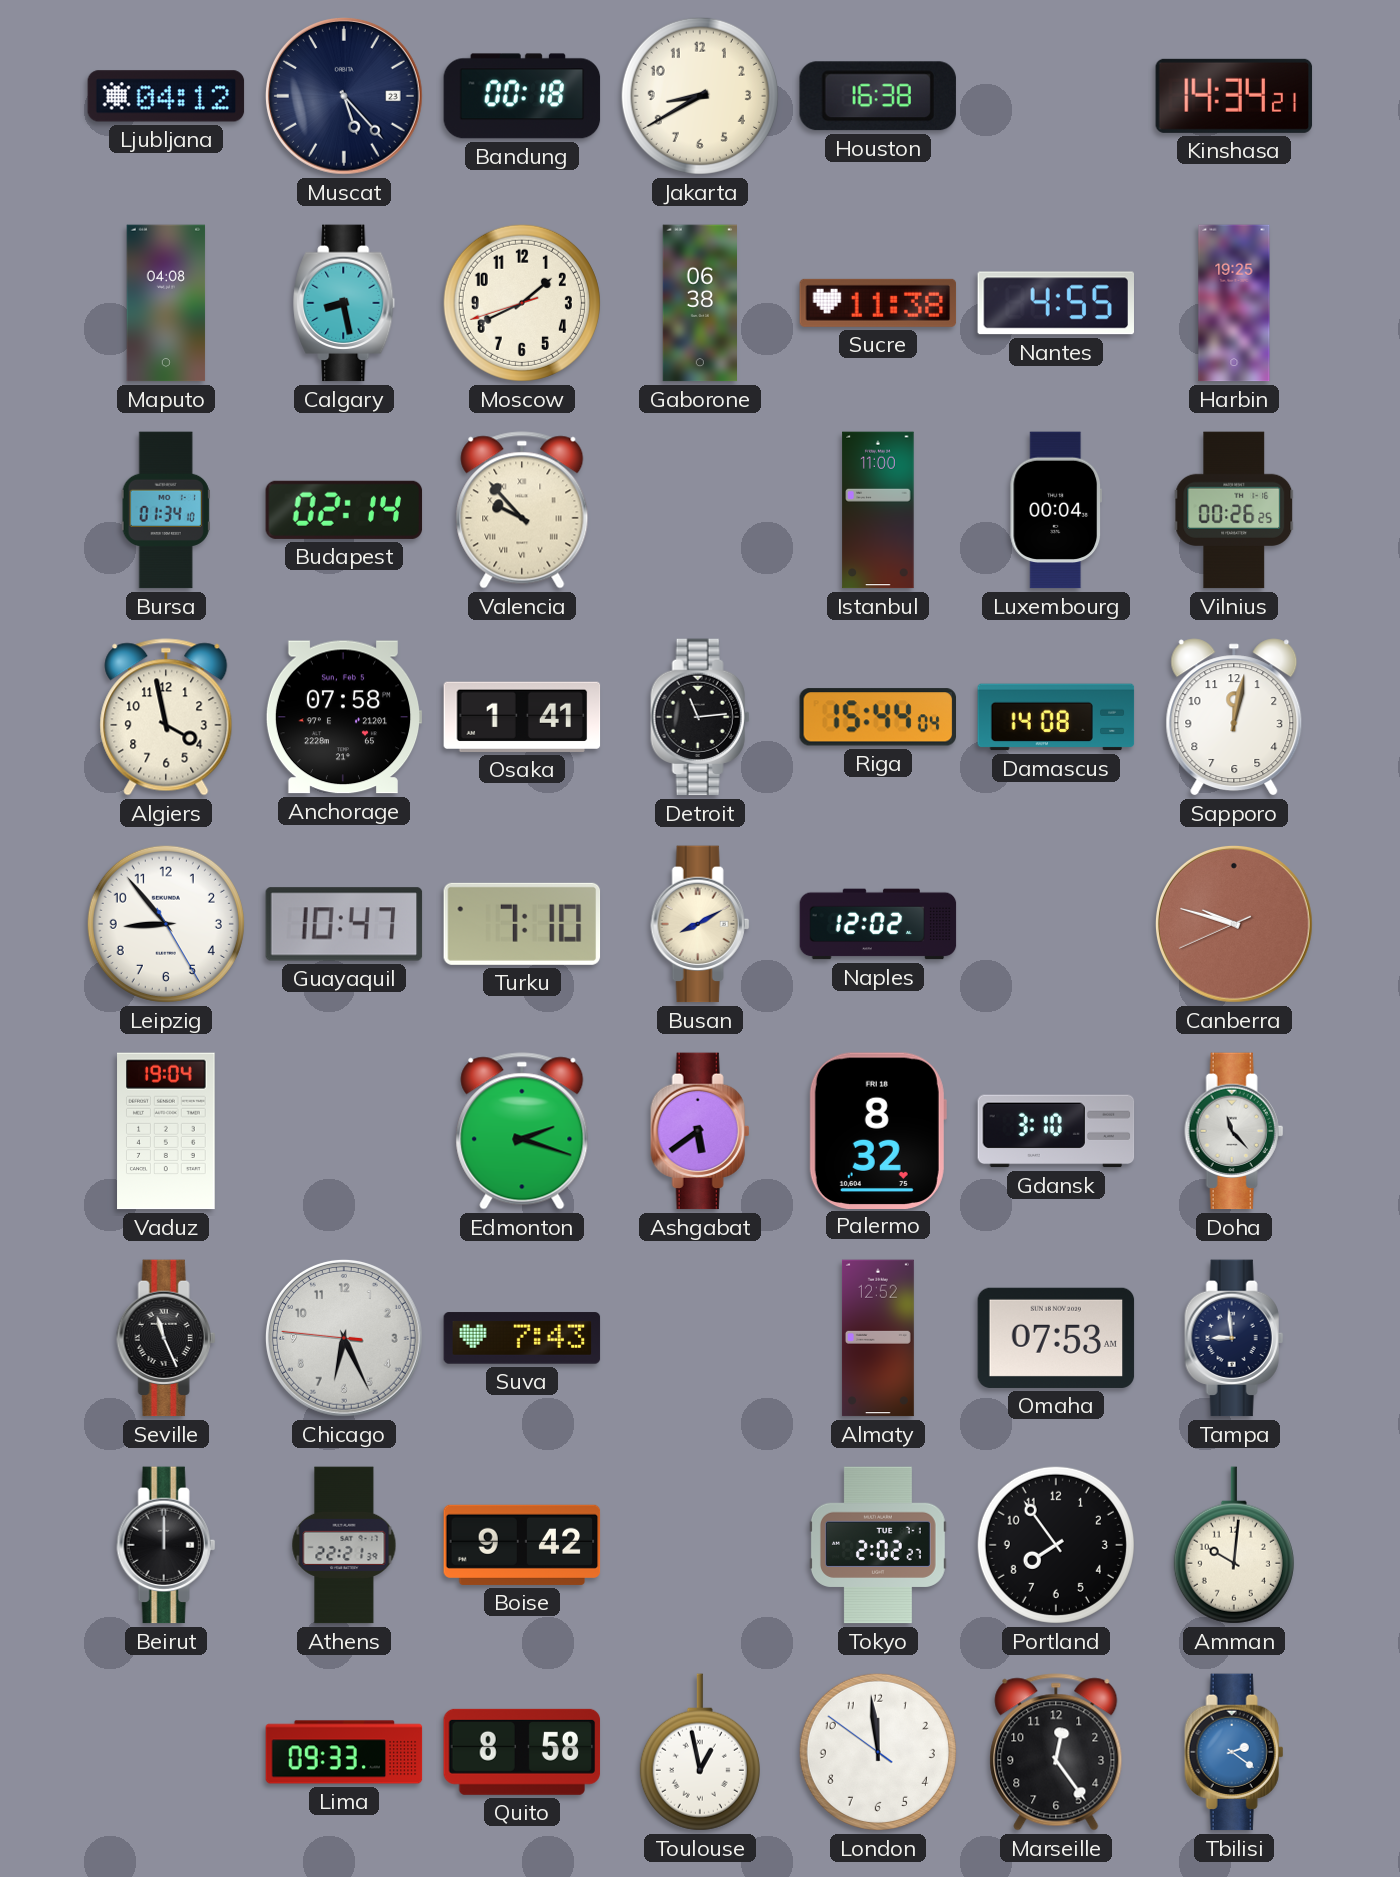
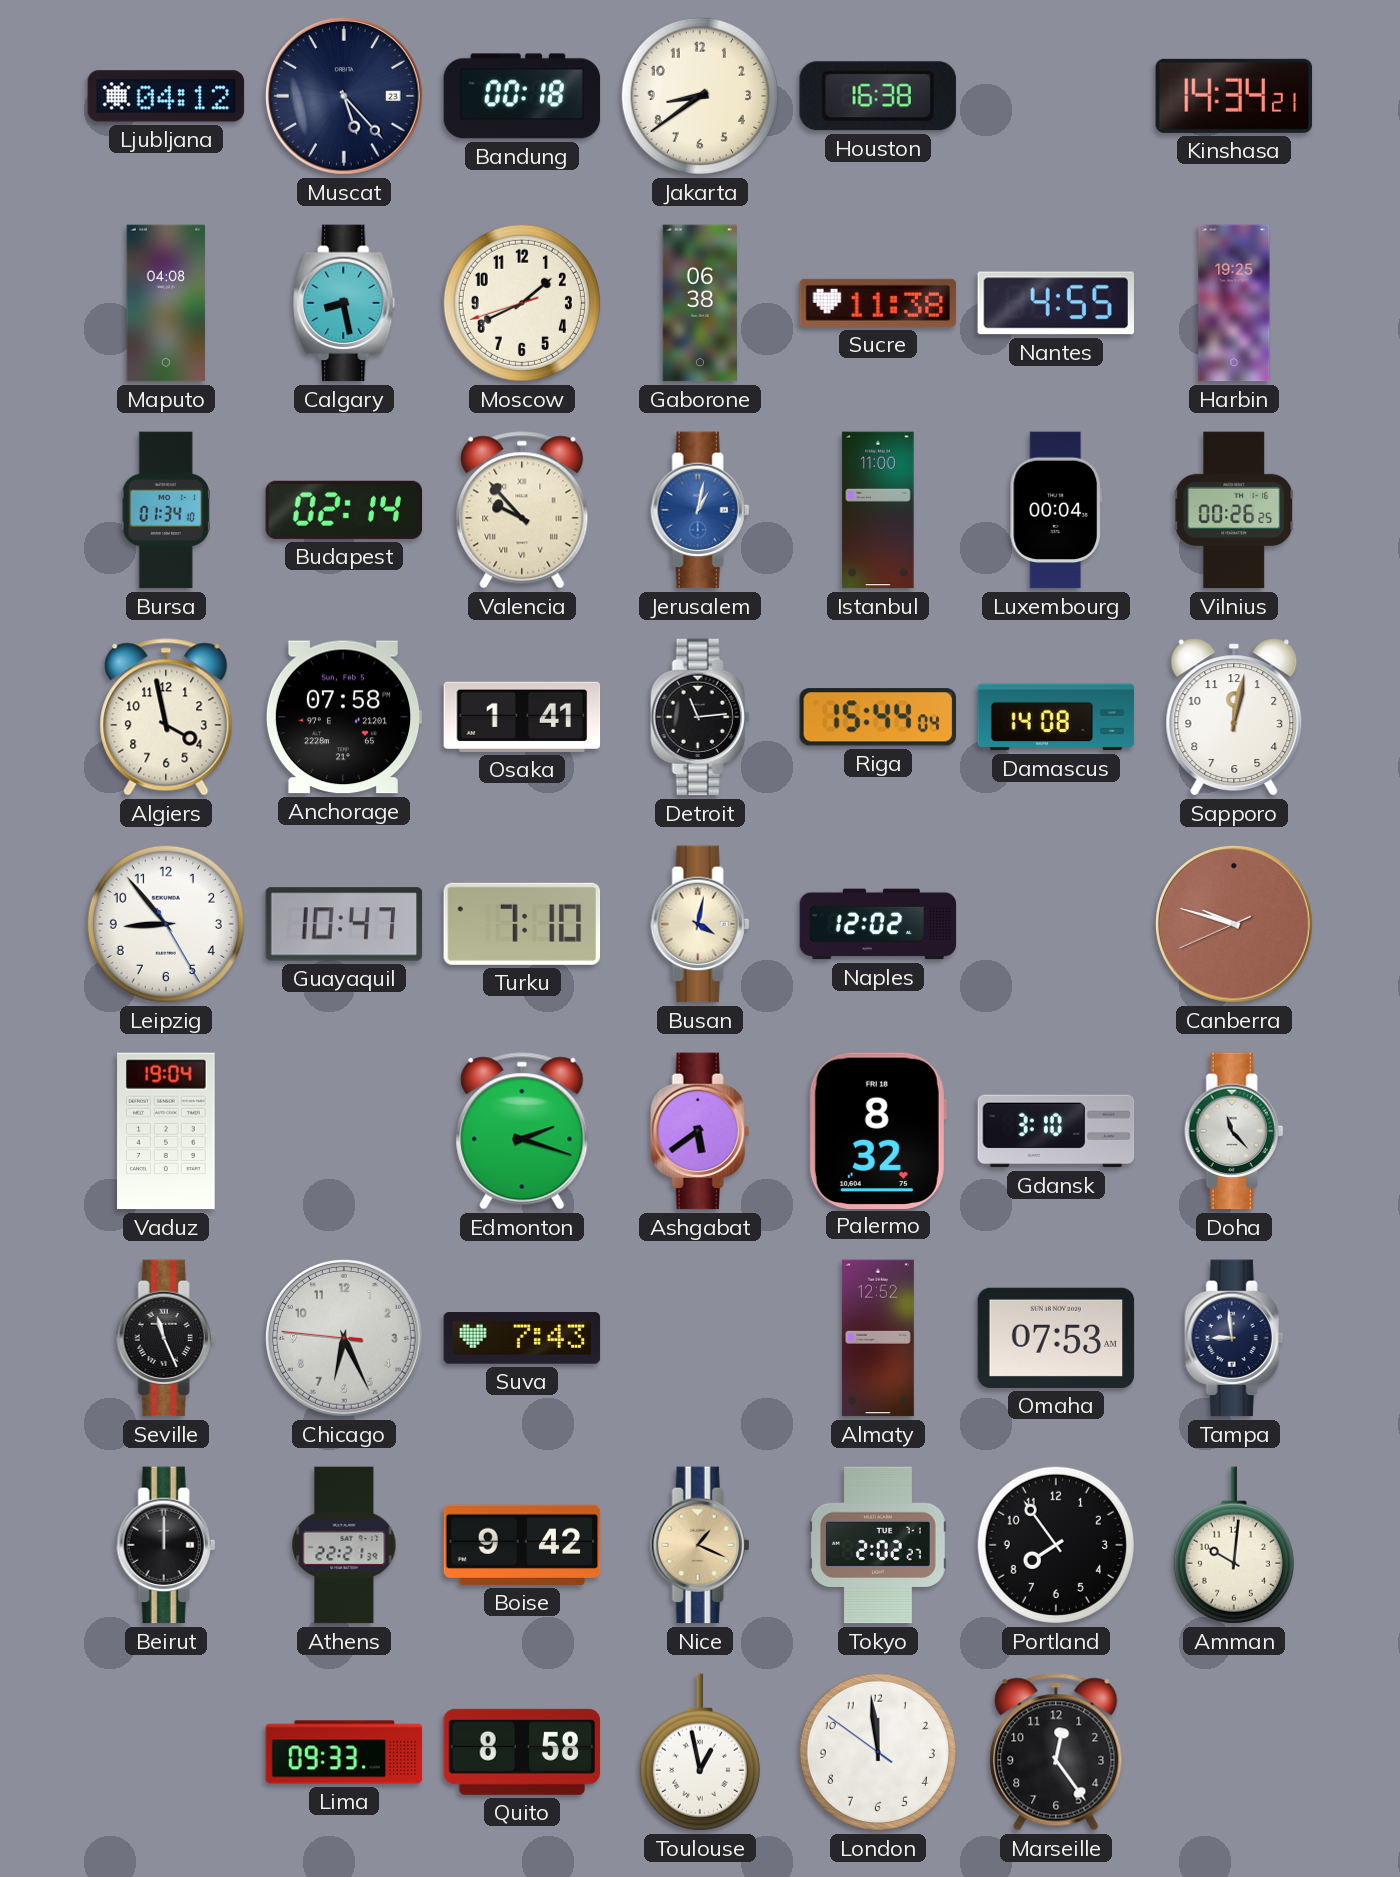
Jakarta: 8:40 -> 8:39
Jerusalem: none -> 1:02
Busan: 8:10 -> 4:02
Nice: none -> 1:19
Tbilisi: 2:21 -> none
